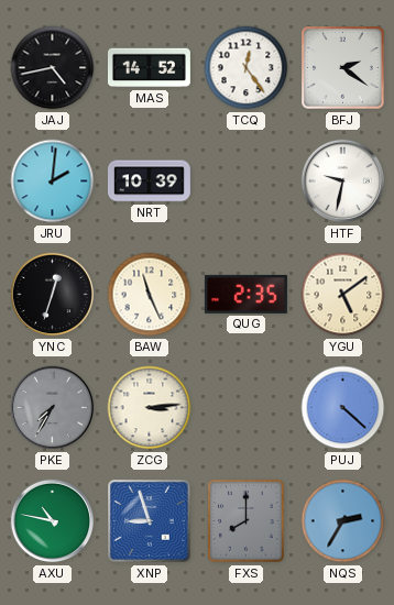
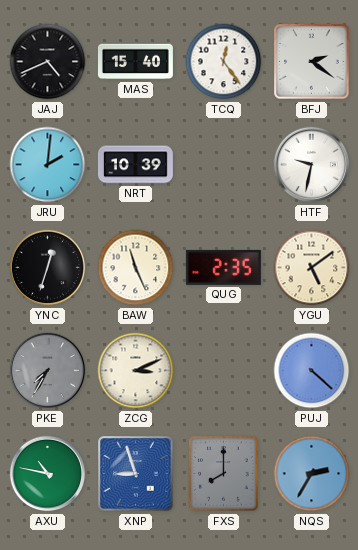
JAJ: 4:43 -> 4:41
MAS: 14:52 -> 15:40
ZCG: 3:14 -> 3:11
